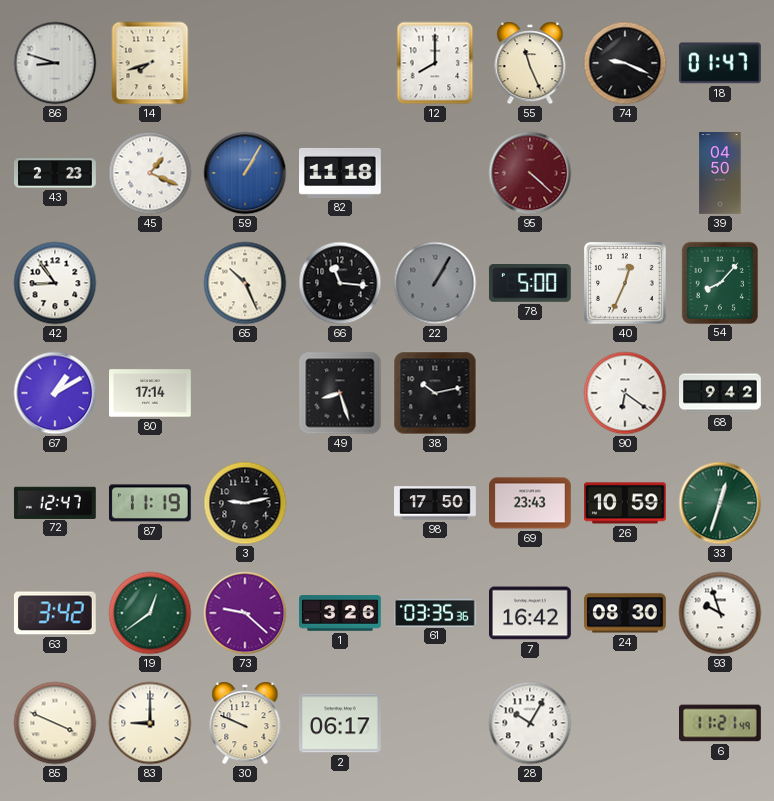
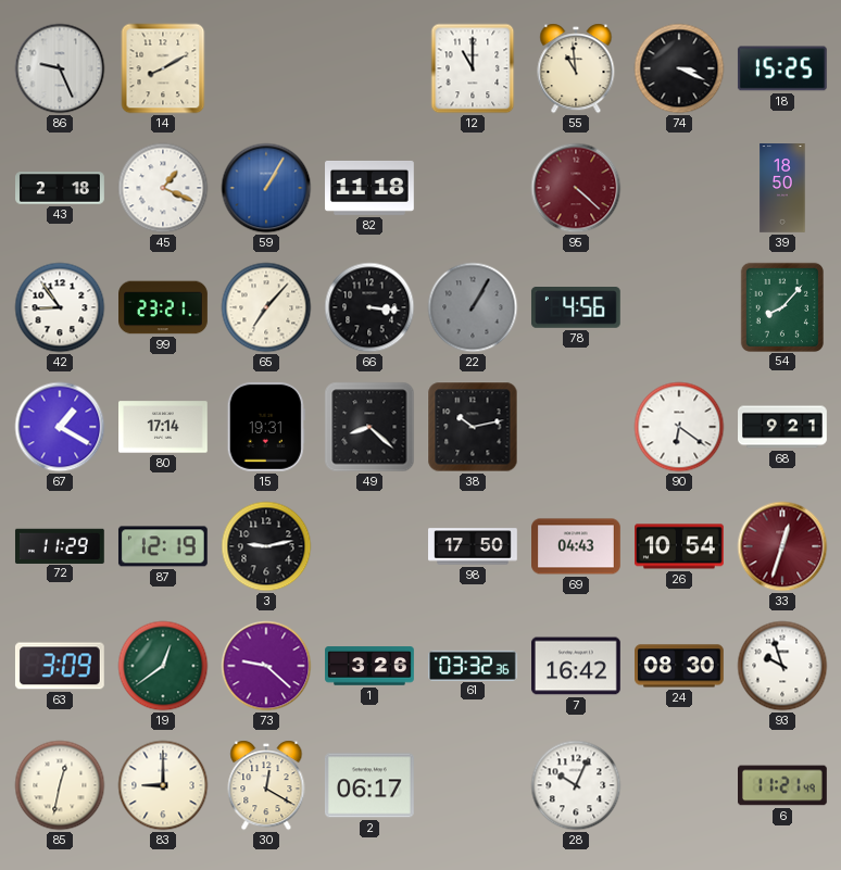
86: 8:48 -> 9:26
14: 7:42 -> 8:10
12: 8:00 -> 11:00
55: 11:26 -> 10:59
74: 9:19 -> 3:19
18: 01:47 -> 15:25
43: 2:23 -> 2:18
39: 04:50 -> 18:50
99: none -> 23:21
65: 10:26 -> 7:07
66: 11:16 -> 3:16
78: 5:00 -> 4:56
40: 12:34 -> none
67: 1:10 -> 1:20
15: none -> 19:31
49: 8:27 -> 8:22
68: 9:42 -> 9:21
72: 12:47 -> 11:29
87: 11:19 -> 12:19
69: 23:43 -> 04:43
26: 10:59 -> 10:54
33 dial: green -> burgundy
63: 3:42 -> 3:09
61: 03:35 -> 03:32
85: 3:49 -> 12:32
30: 9:49 -> 12:20
28: 10:05 -> 10:04
